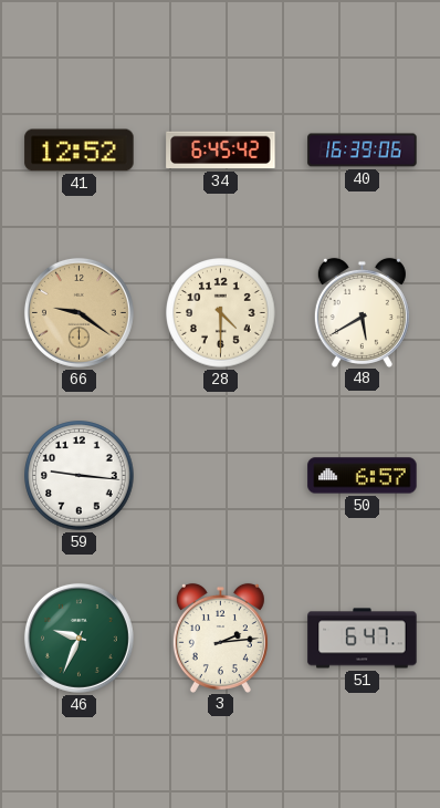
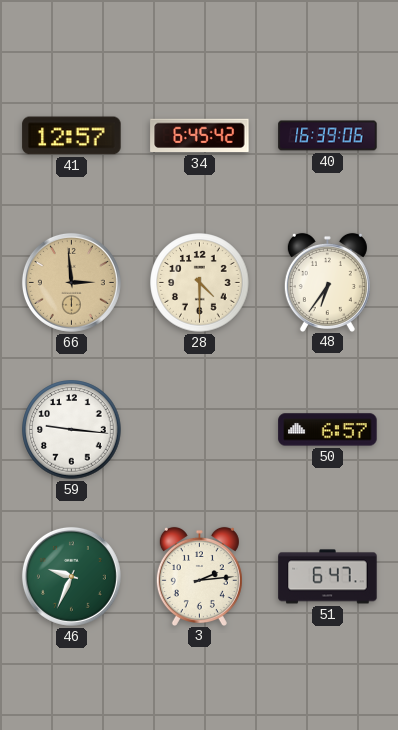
41: 12:52 -> 12:57
66: 9:21 -> 2:59
48: 5:40 -> 6:36
